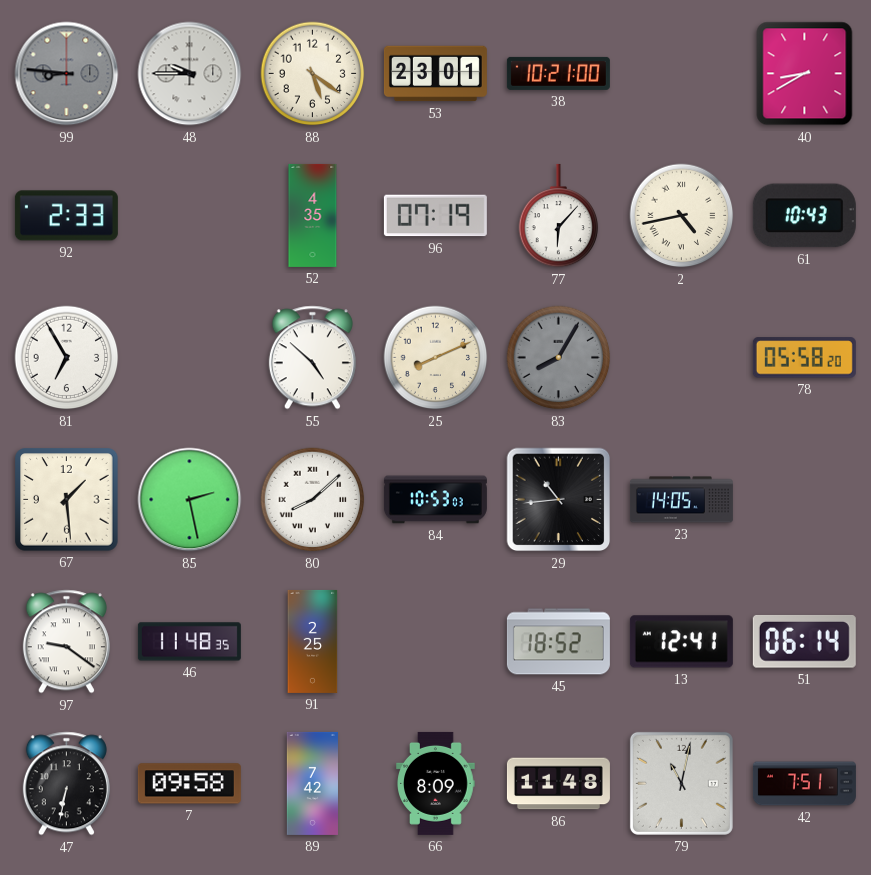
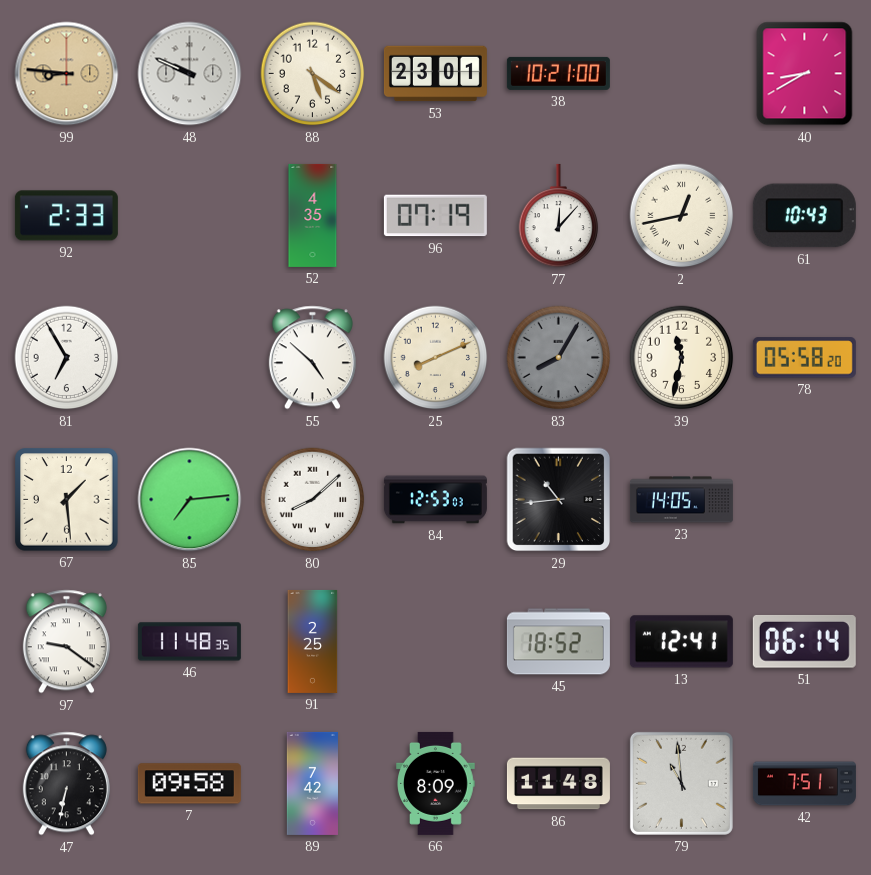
99 dial: grey -> champagne
48: 9:45 -> 9:49
77: 6:07 -> 12:07
2: 4:43 -> 12:43
39: none -> 11:32
85: 2:28 -> 7:14
84: 10:53 -> 12:53
79: 11:02 -> 10:59
